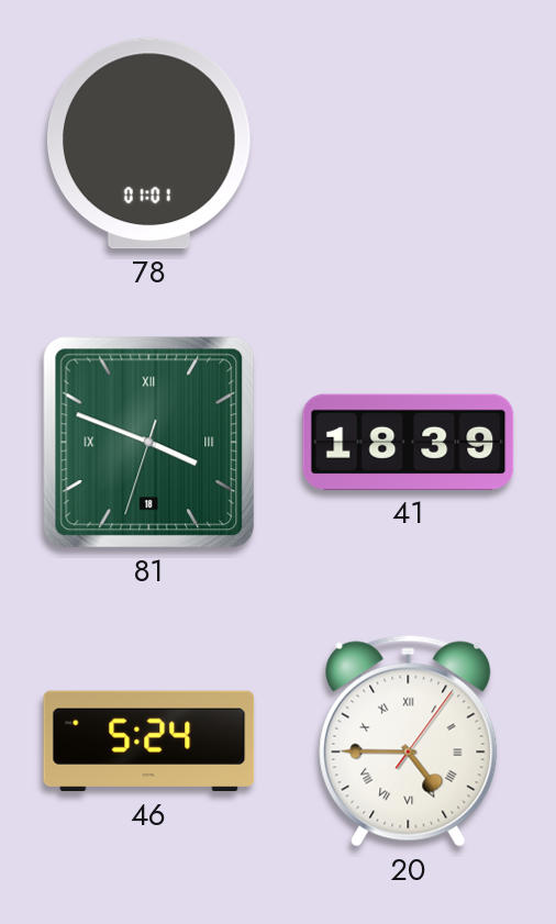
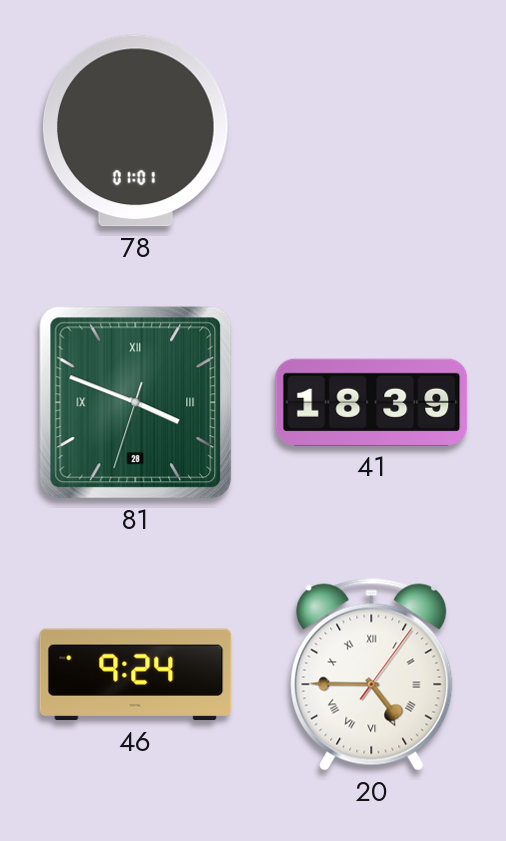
81 date: 18 -> 28
46: 5:24 -> 9:24
